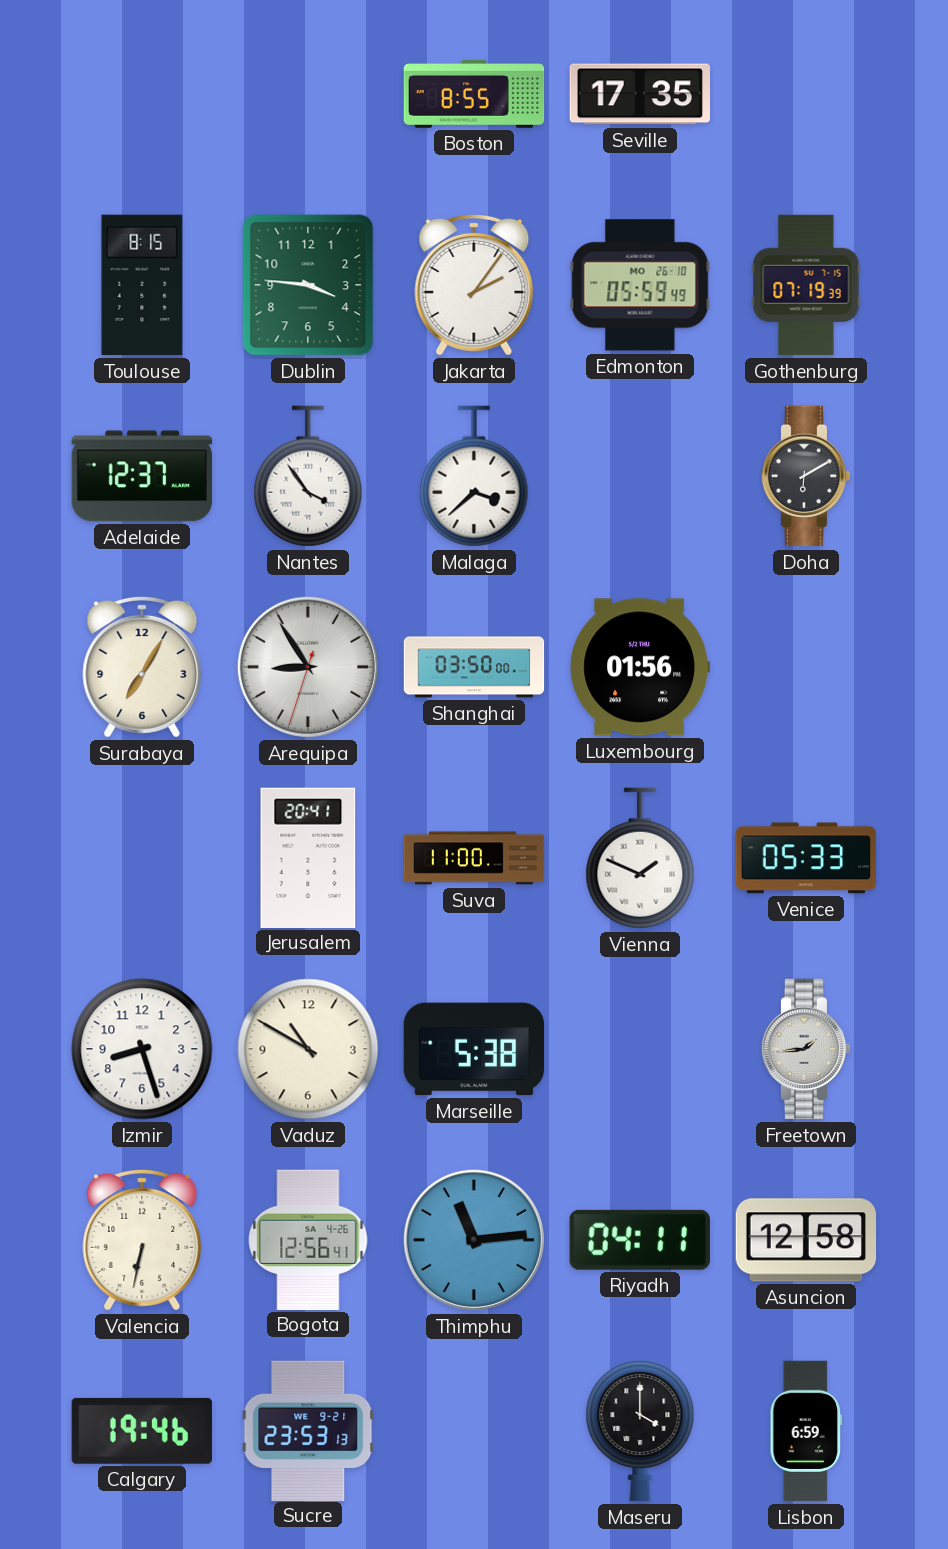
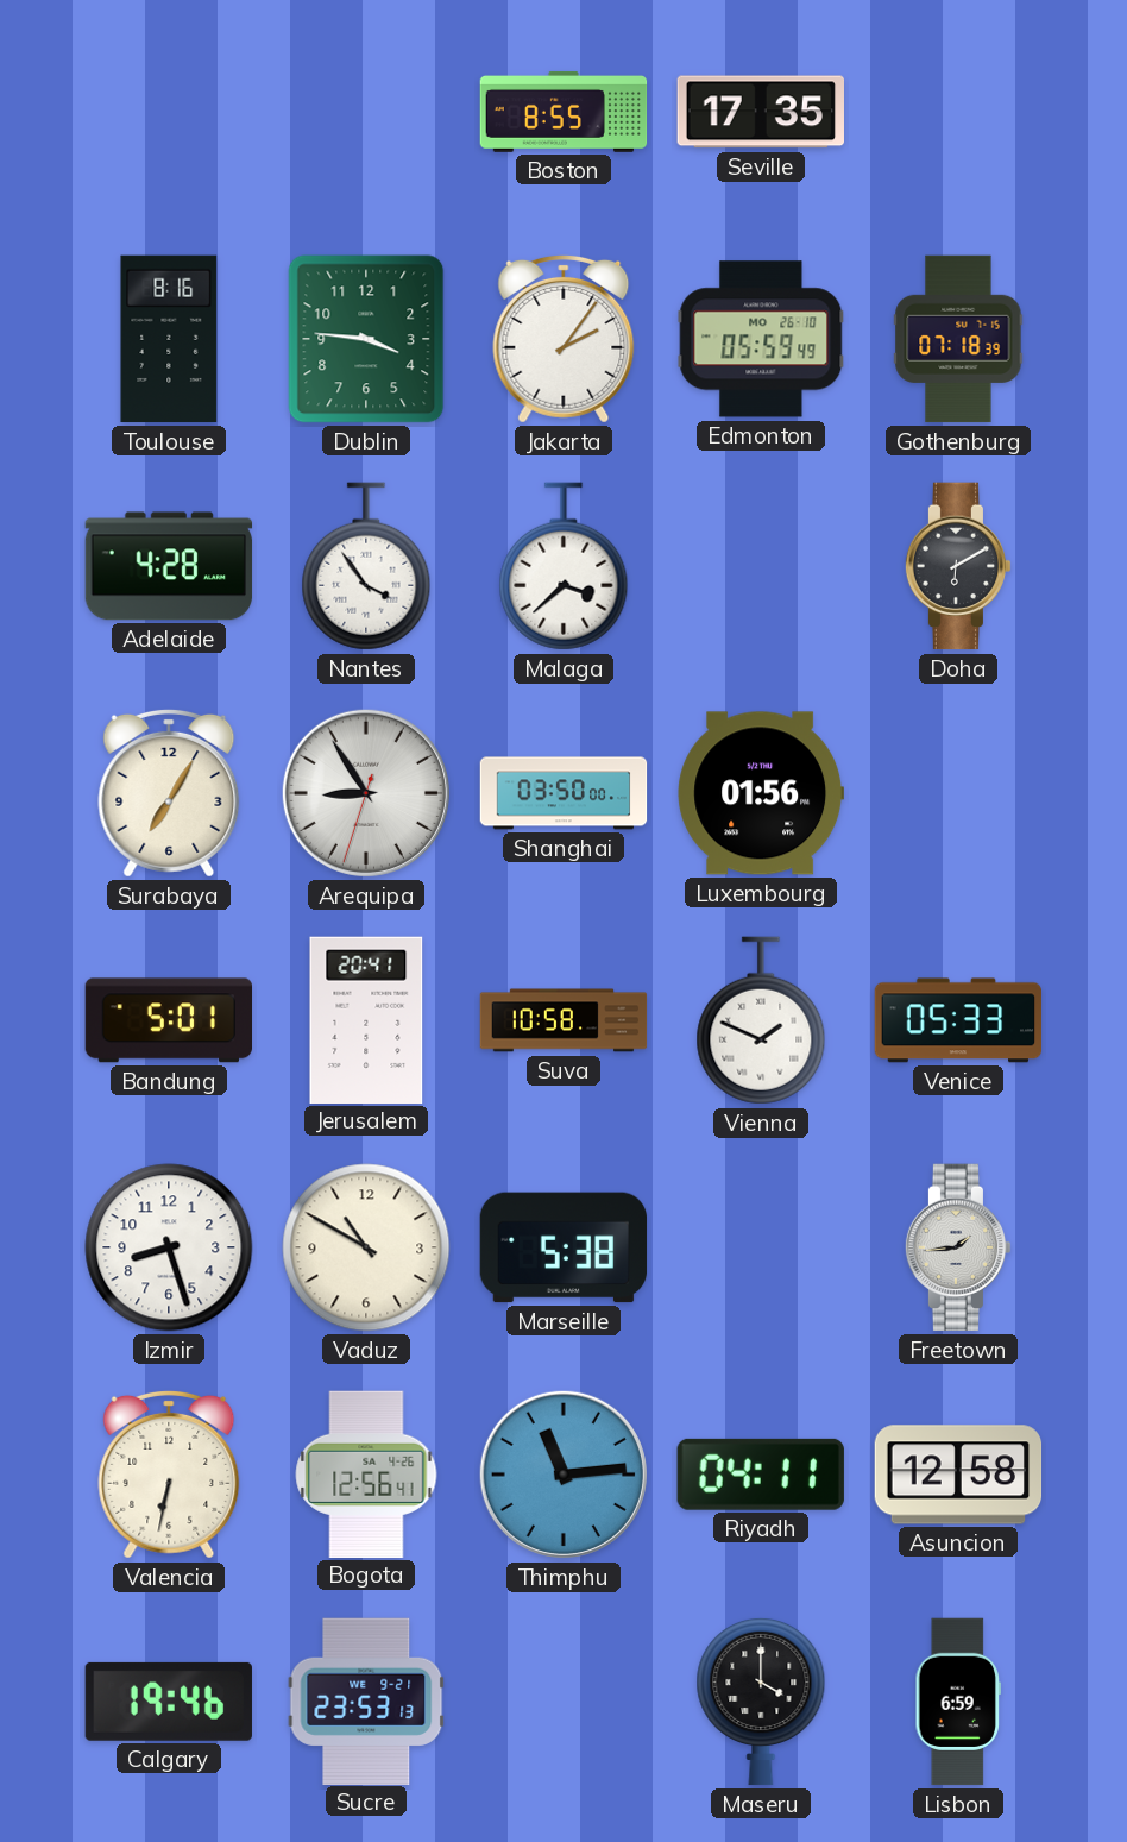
Toulouse: 8:15 -> 8:16
Gothenburg: 07:19 -> 07:18
Adelaide: 12:37 -> 4:28
Bandung: none -> 5:01
Suva: 11:00 -> 10:58
